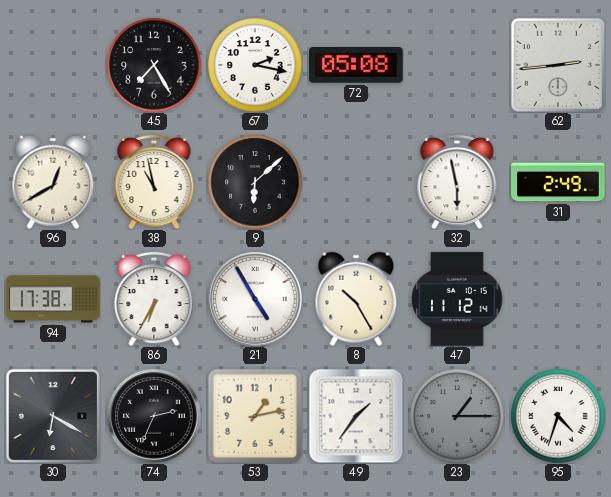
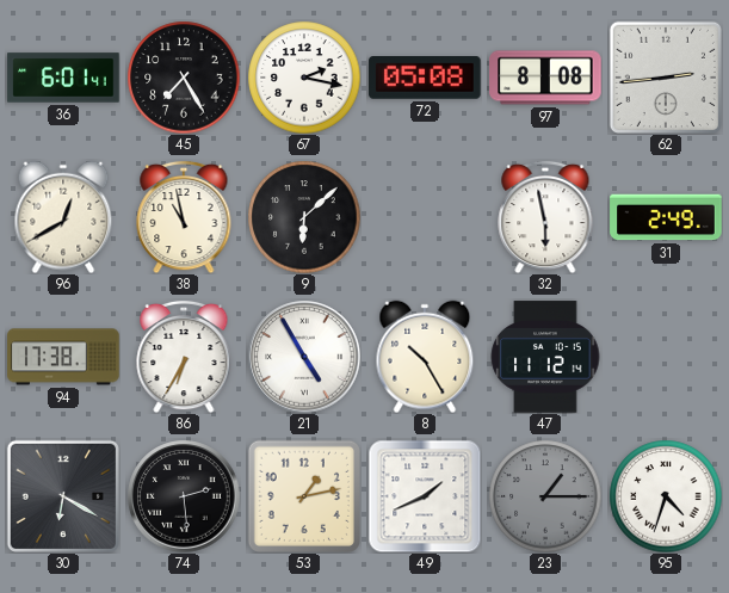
36: none -> 6:01
97: none -> 8:08
74: 2:34 -> 2:29
49: 1:36 -> 1:41
